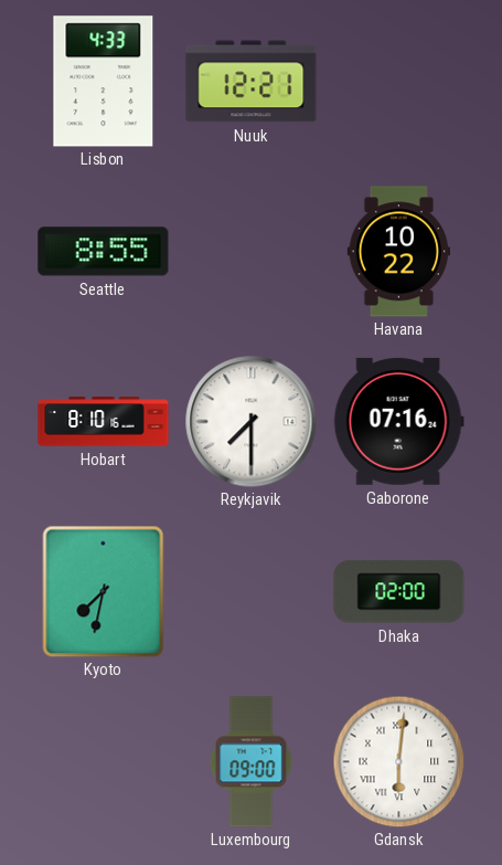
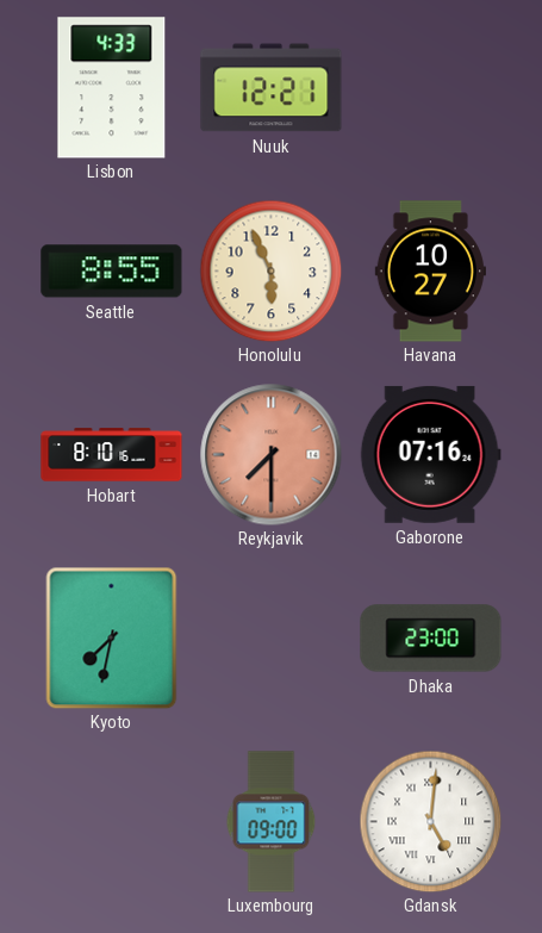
Honolulu: none -> 5:56
Havana: 10:22 -> 10:27
Reykjavik dial: white -> salmon
Dhaka: 02:00 -> 23:00
Gdansk: 6:01 -> 5:01
